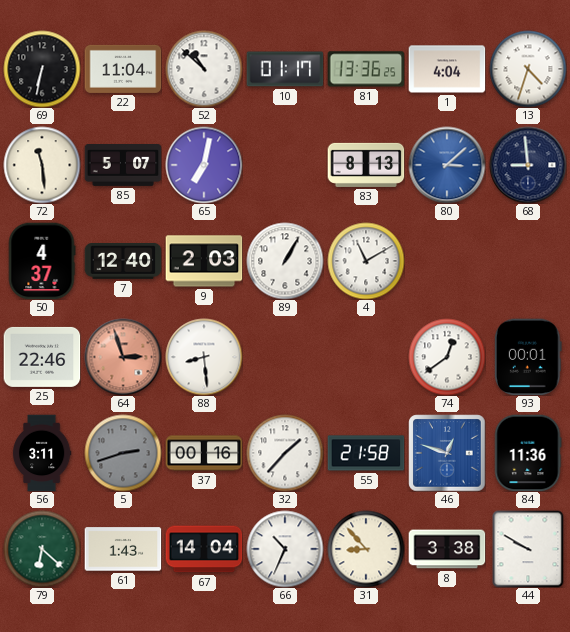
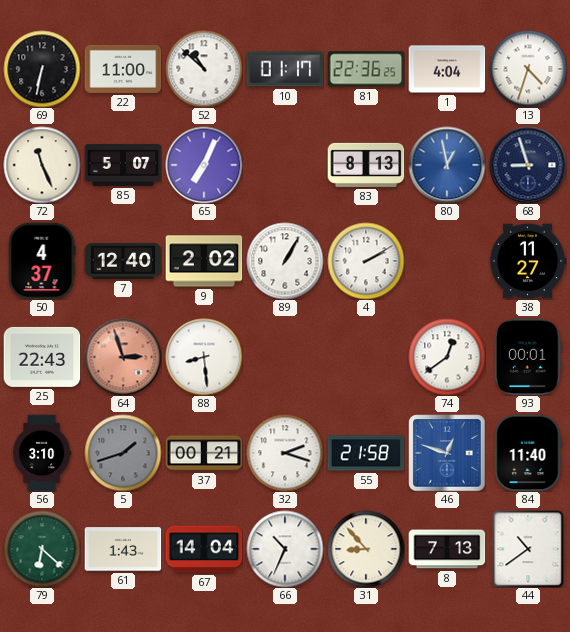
22: 11:04 -> 11:00
81: 13:36 -> 22:36
72: 11:29 -> 11:26
65: 7:02 -> 7:04
80: 3:08 -> 12:58
68: 8:59 -> 8:57
9: 2:03 -> 2:02
4: 11:10 -> 2:10
38: none -> 11:27
25: 22:46 -> 22:43
56: 3:11 -> 3:10
5: 2:42 -> 1:42
37: 00:16 -> 00:21
32: 1:37 -> 2:18
84: 11:36 -> 11:40
8: 3:38 -> 7:13
44: 9:50 -> 10:39
